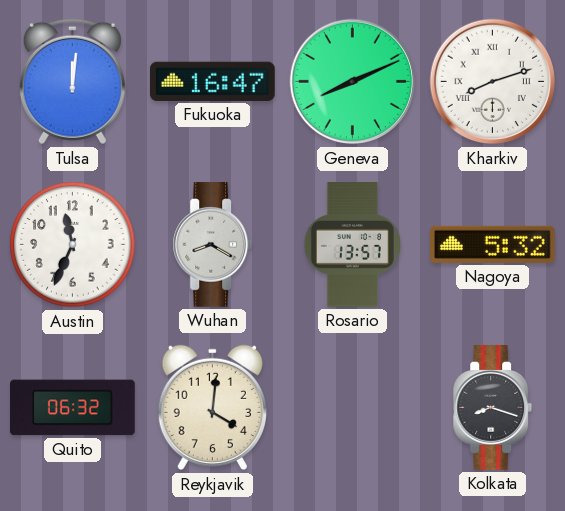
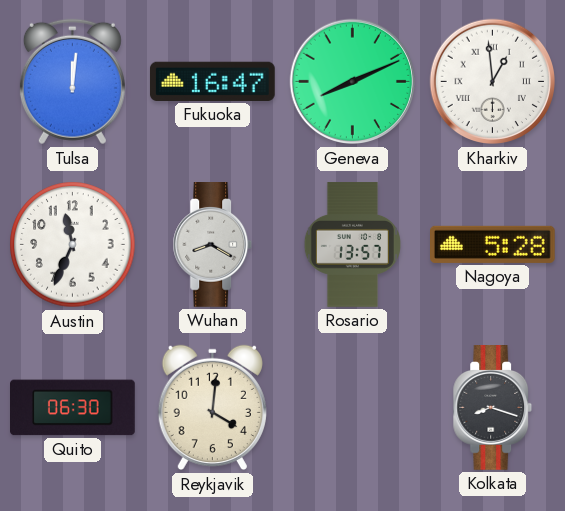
Kharkiv: 8:12 -> 12:59
Nagoya: 5:32 -> 5:28
Quito: 06:32 -> 06:30
